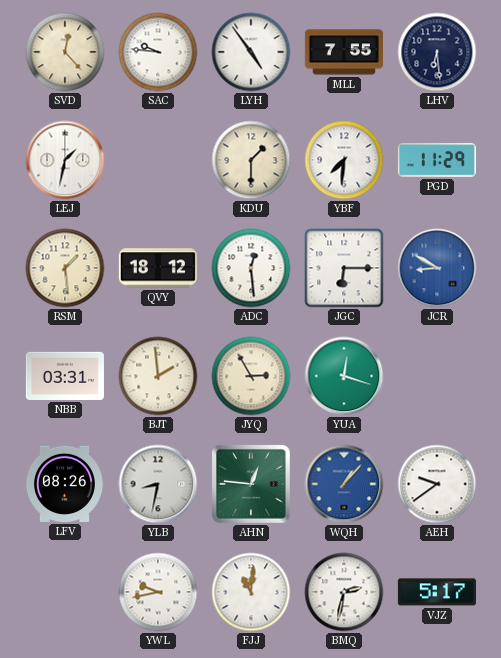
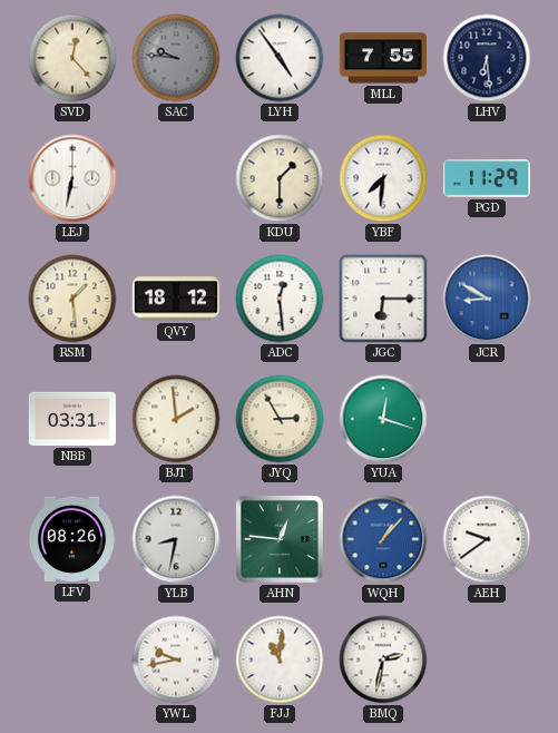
SAC dial: white -> grey
LEJ: 1:32 -> 6:32
VJZ: 5:17 -> none
